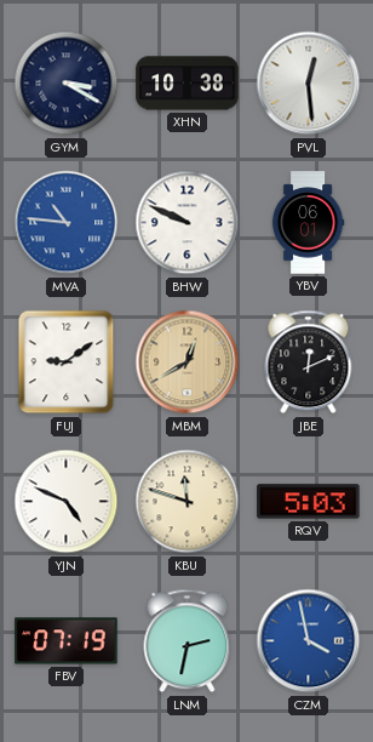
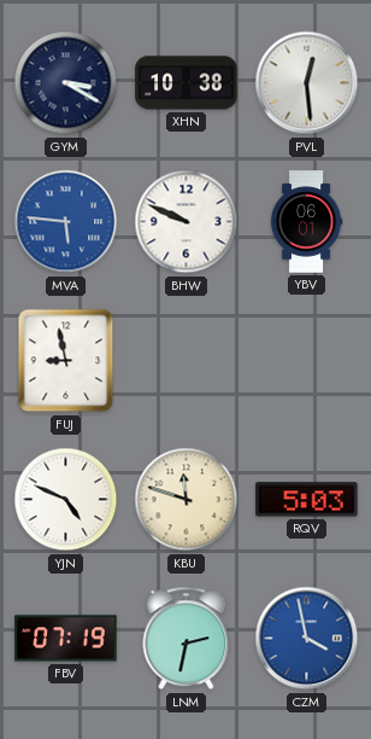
MVA: 10:46 -> 5:46
FUJ: 9:09 -> 8:58
MBM: 12:40 -> none
JBE: 12:11 -> none
